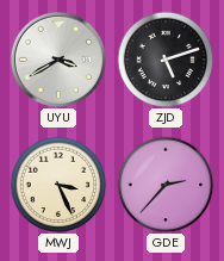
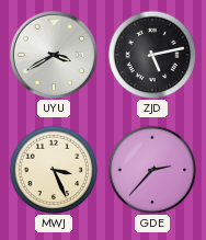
ZJD: 5:12 -> 5:13
